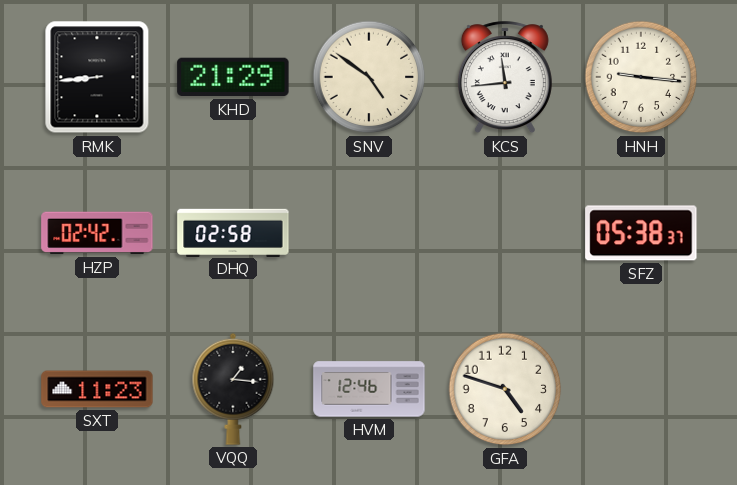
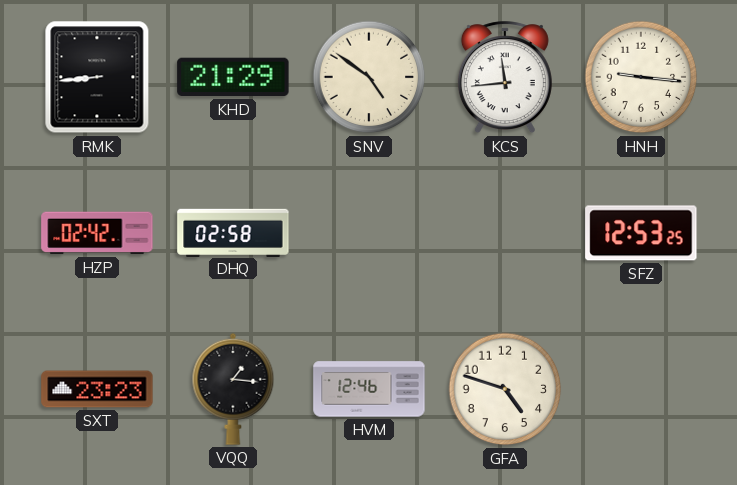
SFZ: 05:38 -> 12:53
SXT: 11:23 -> 23:23
